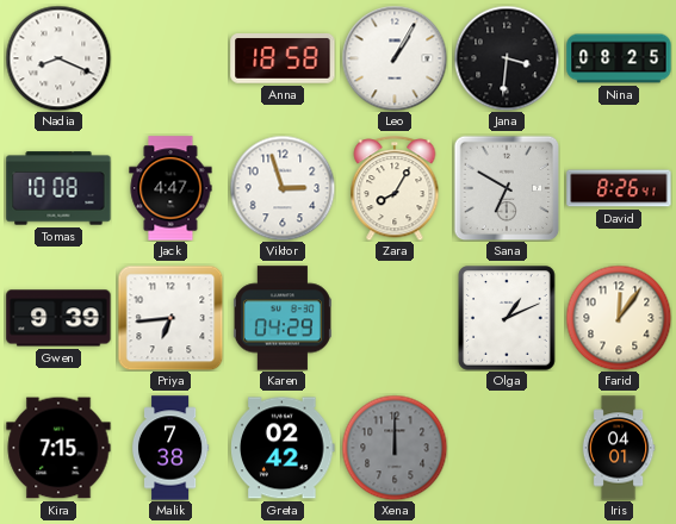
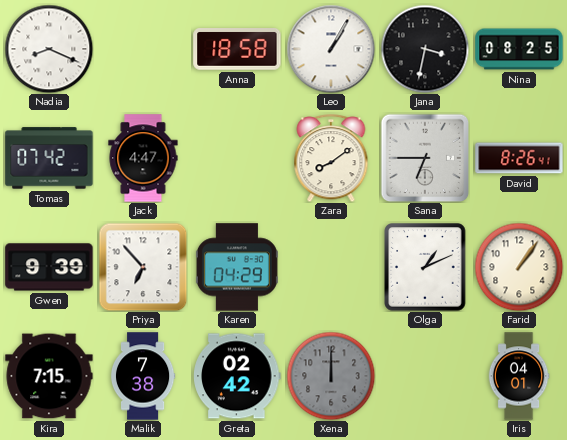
Jana: 3:31 -> 3:32
Tomas: 10:08 -> 07:42
Viktor: 2:57 -> none
Zara: 8:05 -> 8:09
Sana: 6:50 -> 6:45
Priya: 6:44 -> 6:53
Farid: 12:06 -> 1:06
